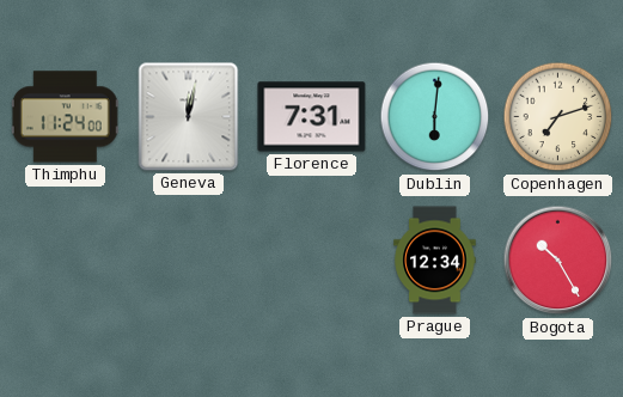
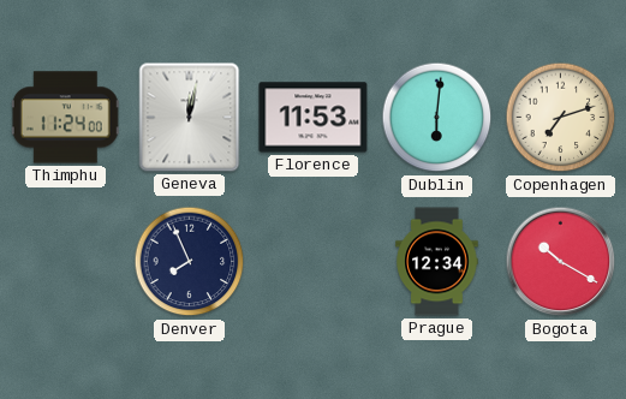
Florence: 7:31 -> 11:53
Denver: none -> 7:56
Bogota: 10:25 -> 10:20
